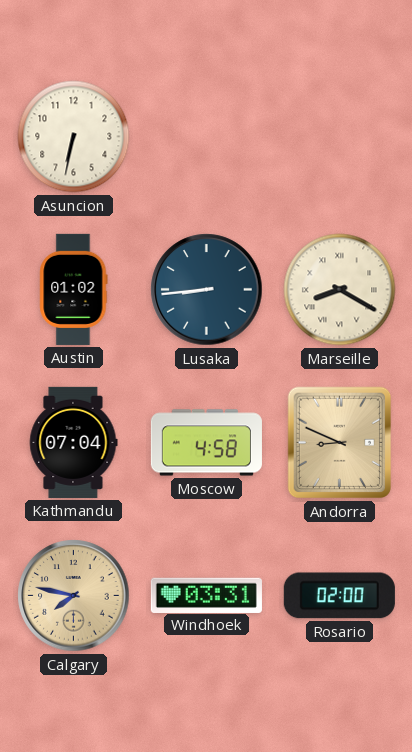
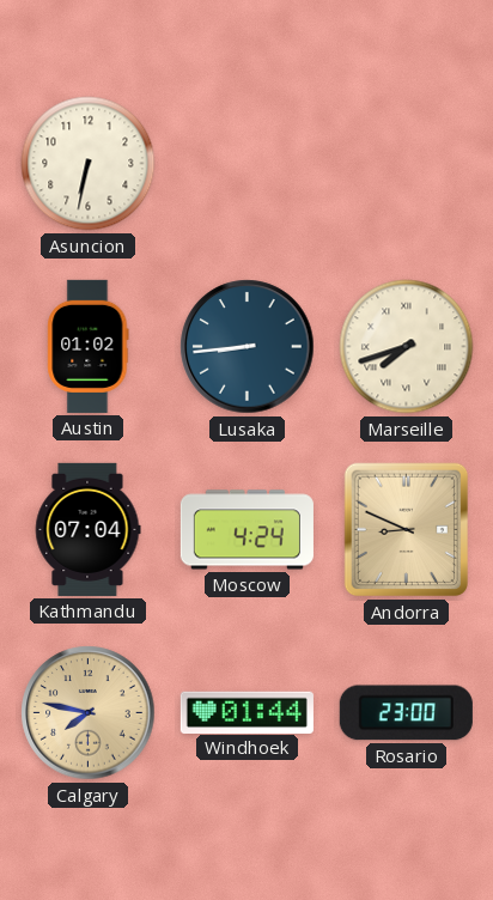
Marseille: 8:20 -> 7:42
Moscow: 4:58 -> 4:24
Windhoek: 03:31 -> 01:44
Rosario: 02:00 -> 23:00
